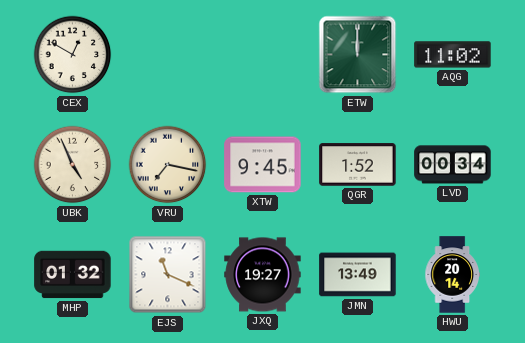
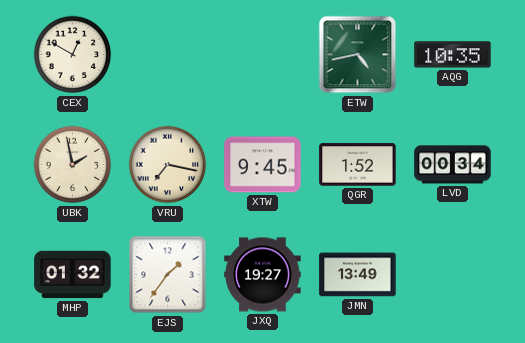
ETW: 12:00 -> 4:43
AQG: 11:02 -> 10:35
UBK: 4:56 -> 1:58
EJS: 11:19 -> 1:36
HWU: 20:14 -> none
